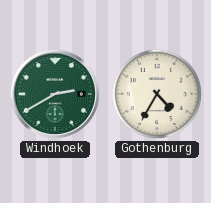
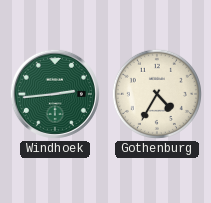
Windhoek: 2:40 -> 2:44
